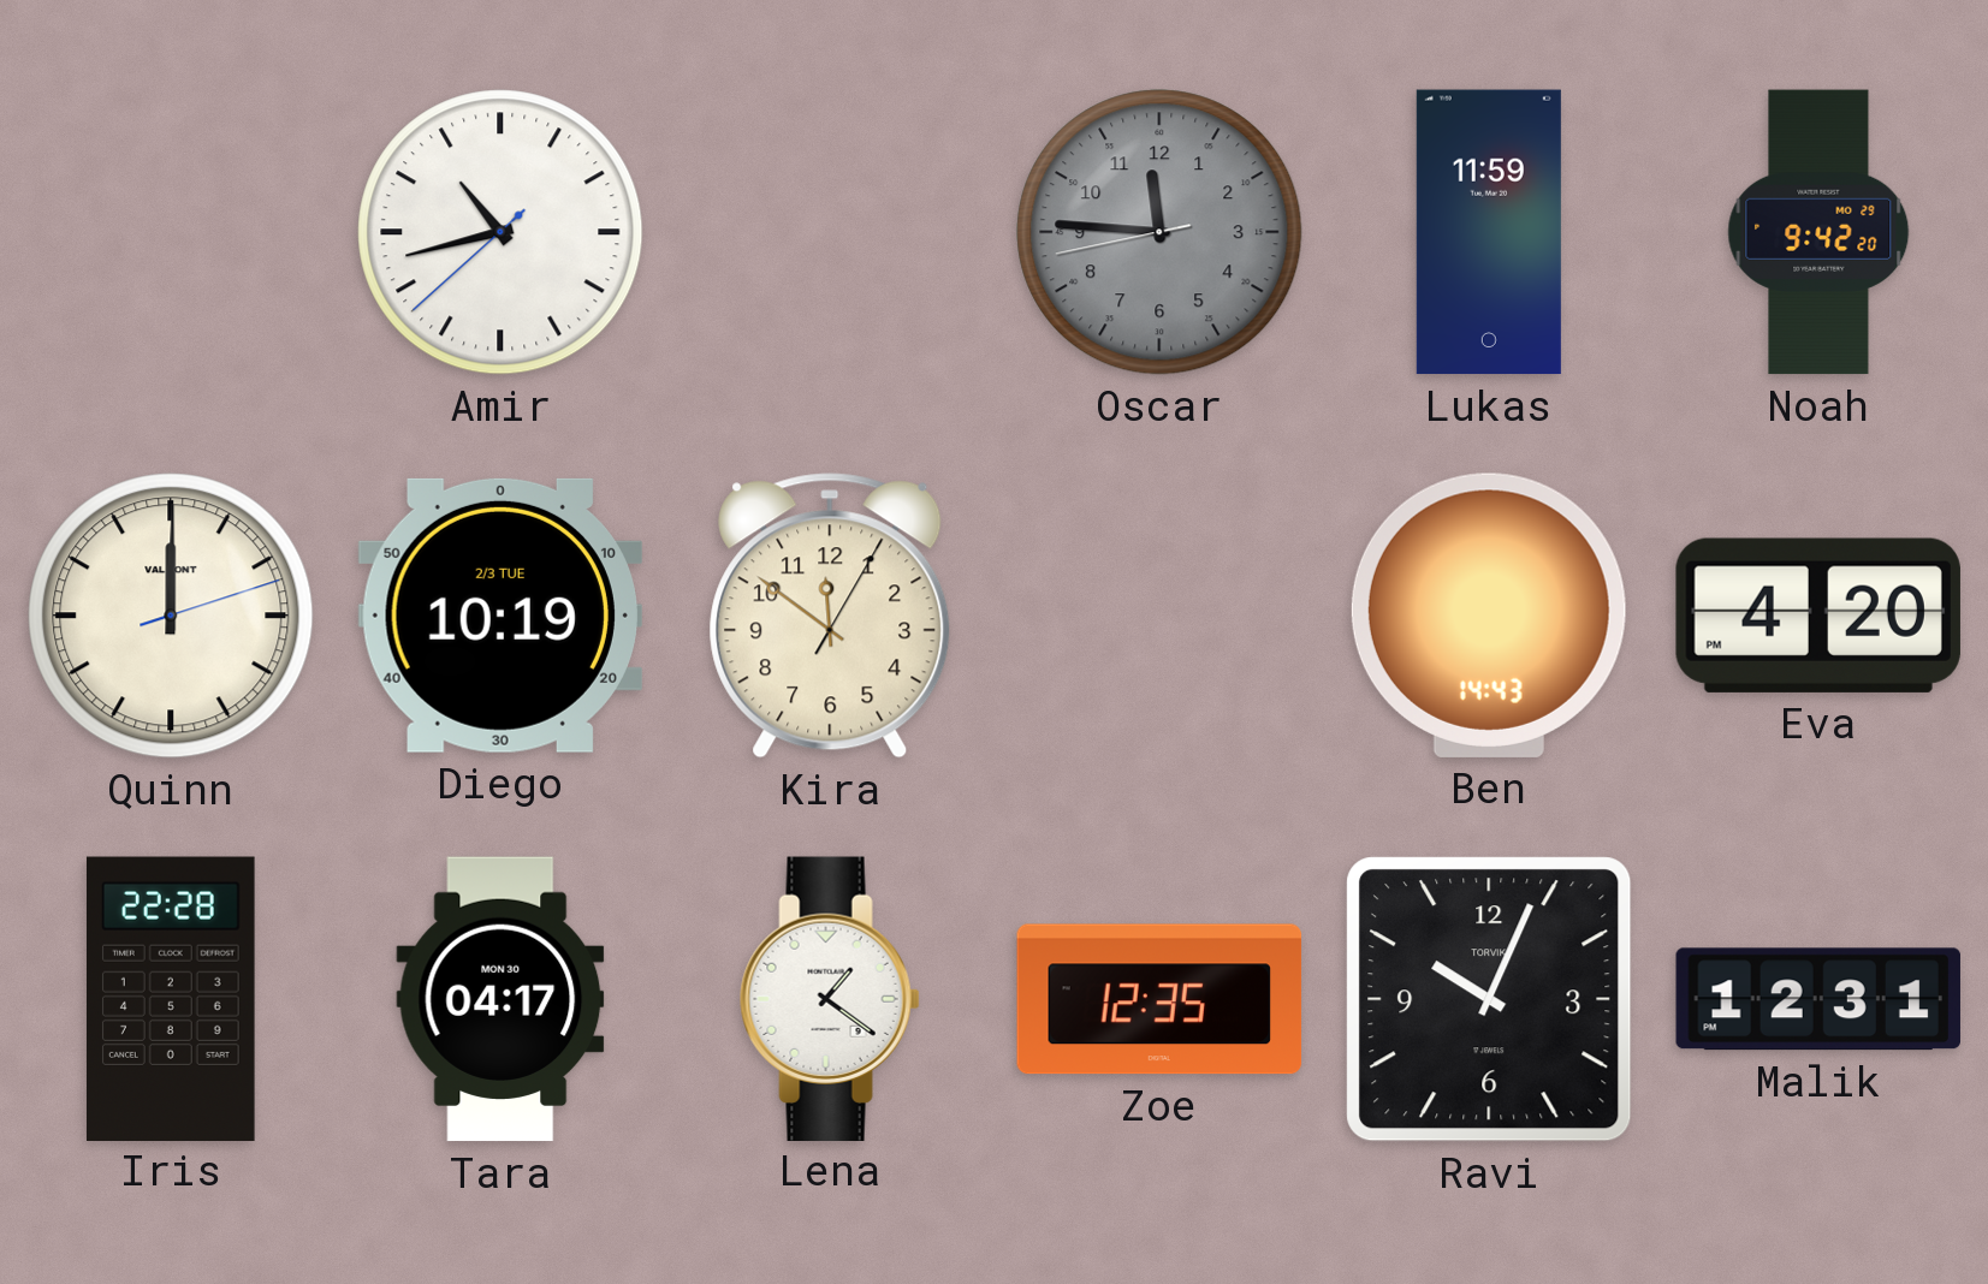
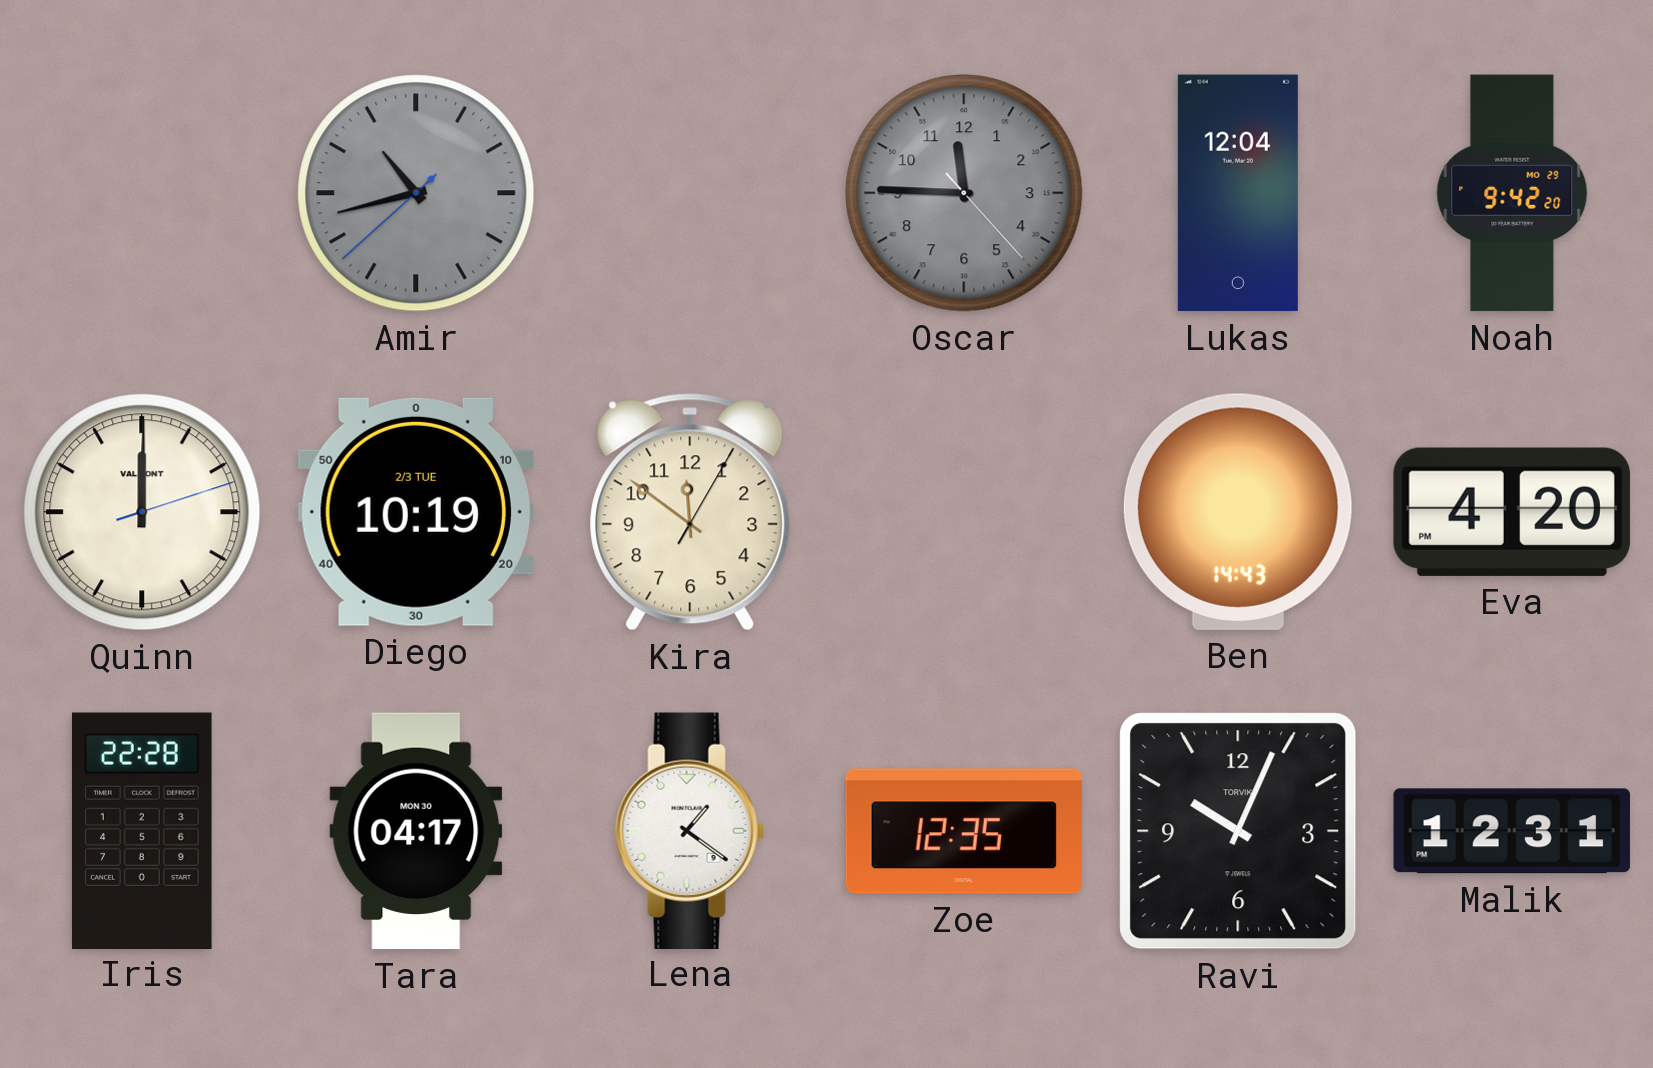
Amir dial: white -> grey
Oscar: 11:45:43 -> 11:45:23
Lukas: 11:59 -> 12:04
